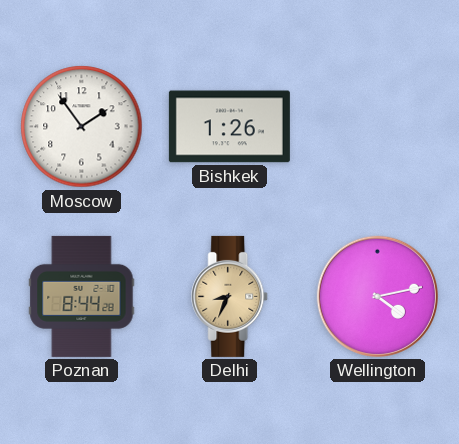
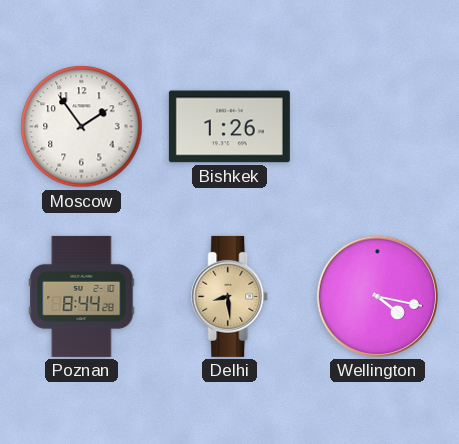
Delhi: 8:34 -> 8:29
Wellington: 4:13 -> 4:17
